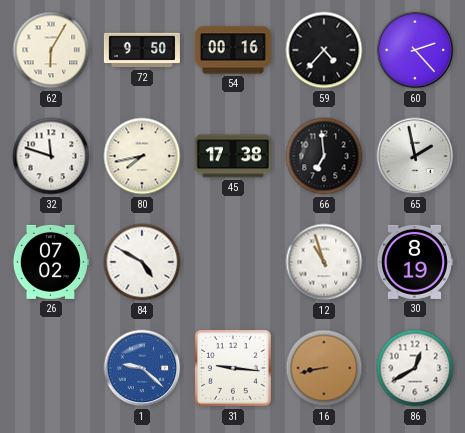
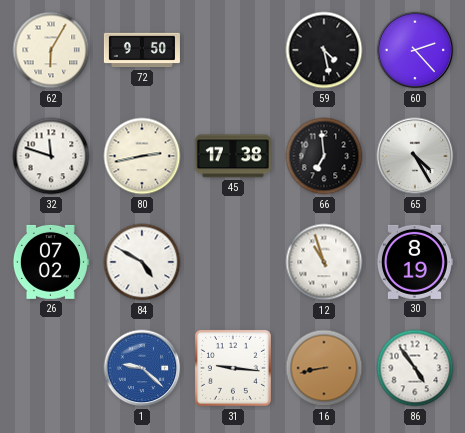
54: 00:16 -> none
59: 4:37 -> 4:28
80: 7:43 -> 2:43
65: 1:58 -> 4:25
86: 12:40 -> 4:54
